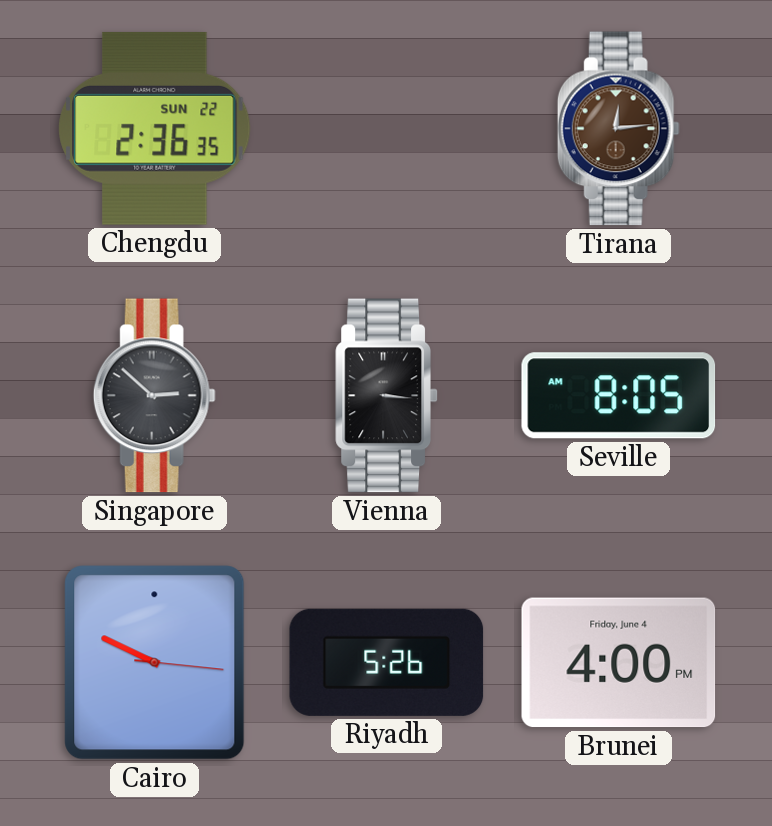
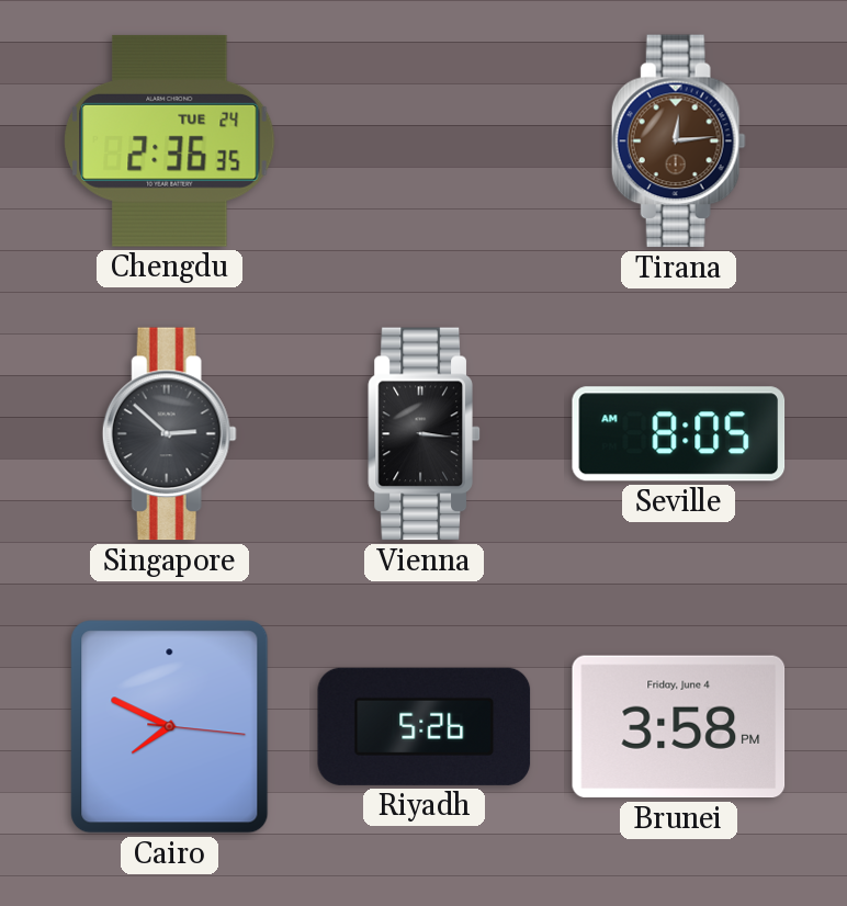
Chengdu date: SUN 22 -> TUE 24
Cairo: 9:49 -> 7:49
Brunei: 4:00 -> 3:58
